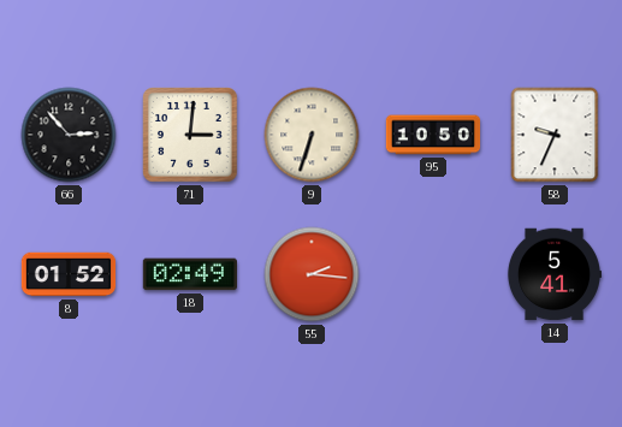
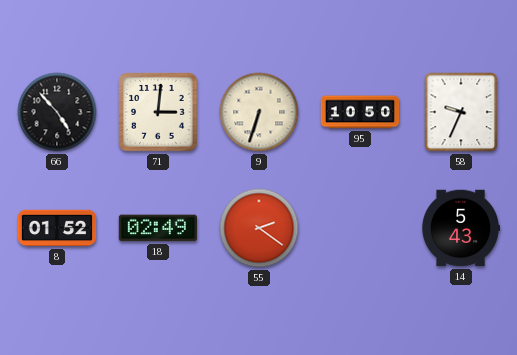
66: 2:53 -> 4:53
55: 2:16 -> 2:21
14: 5:41 -> 5:43
